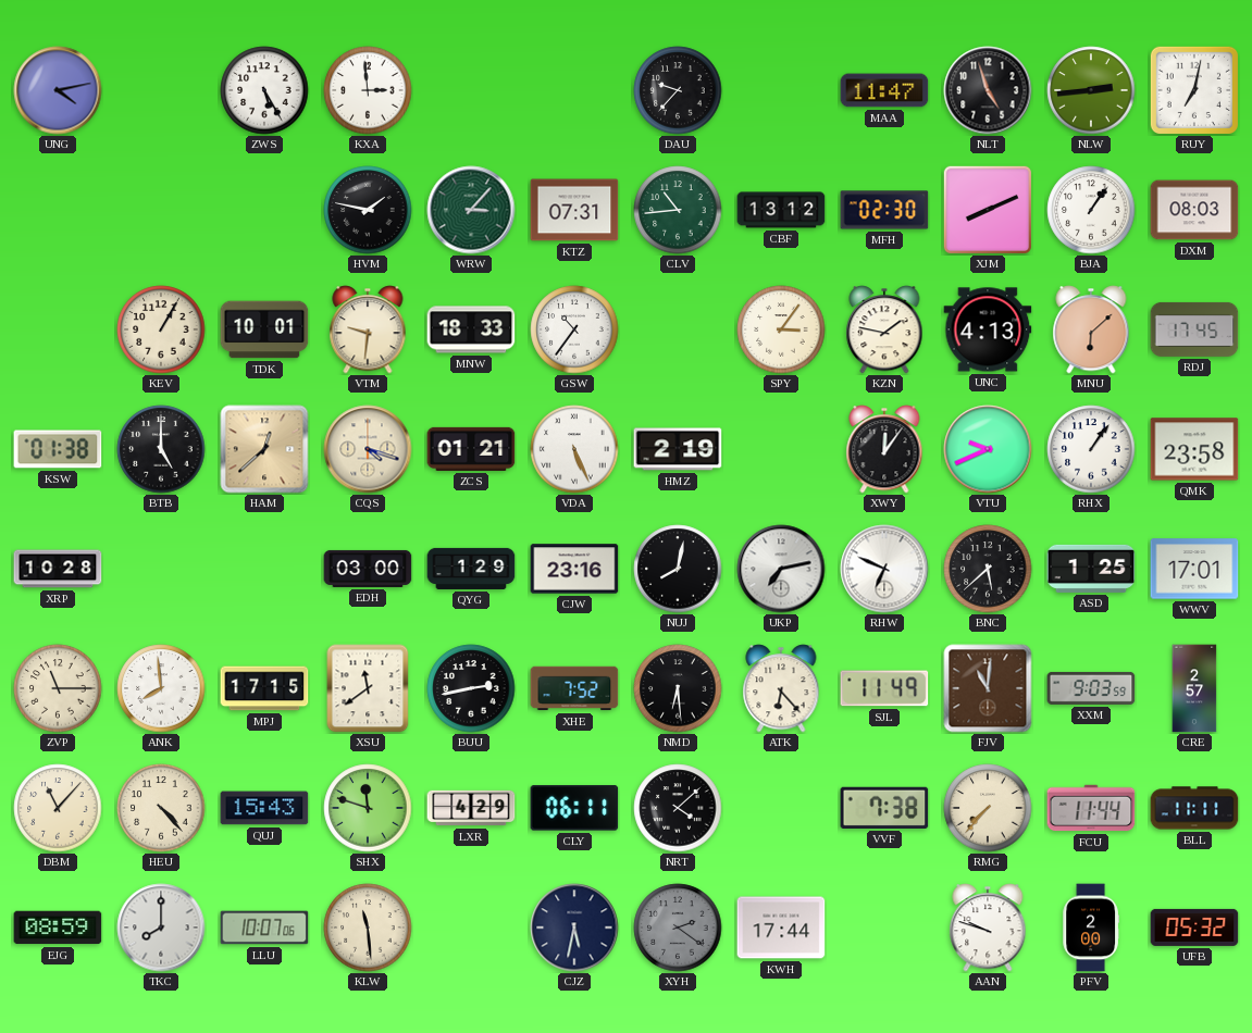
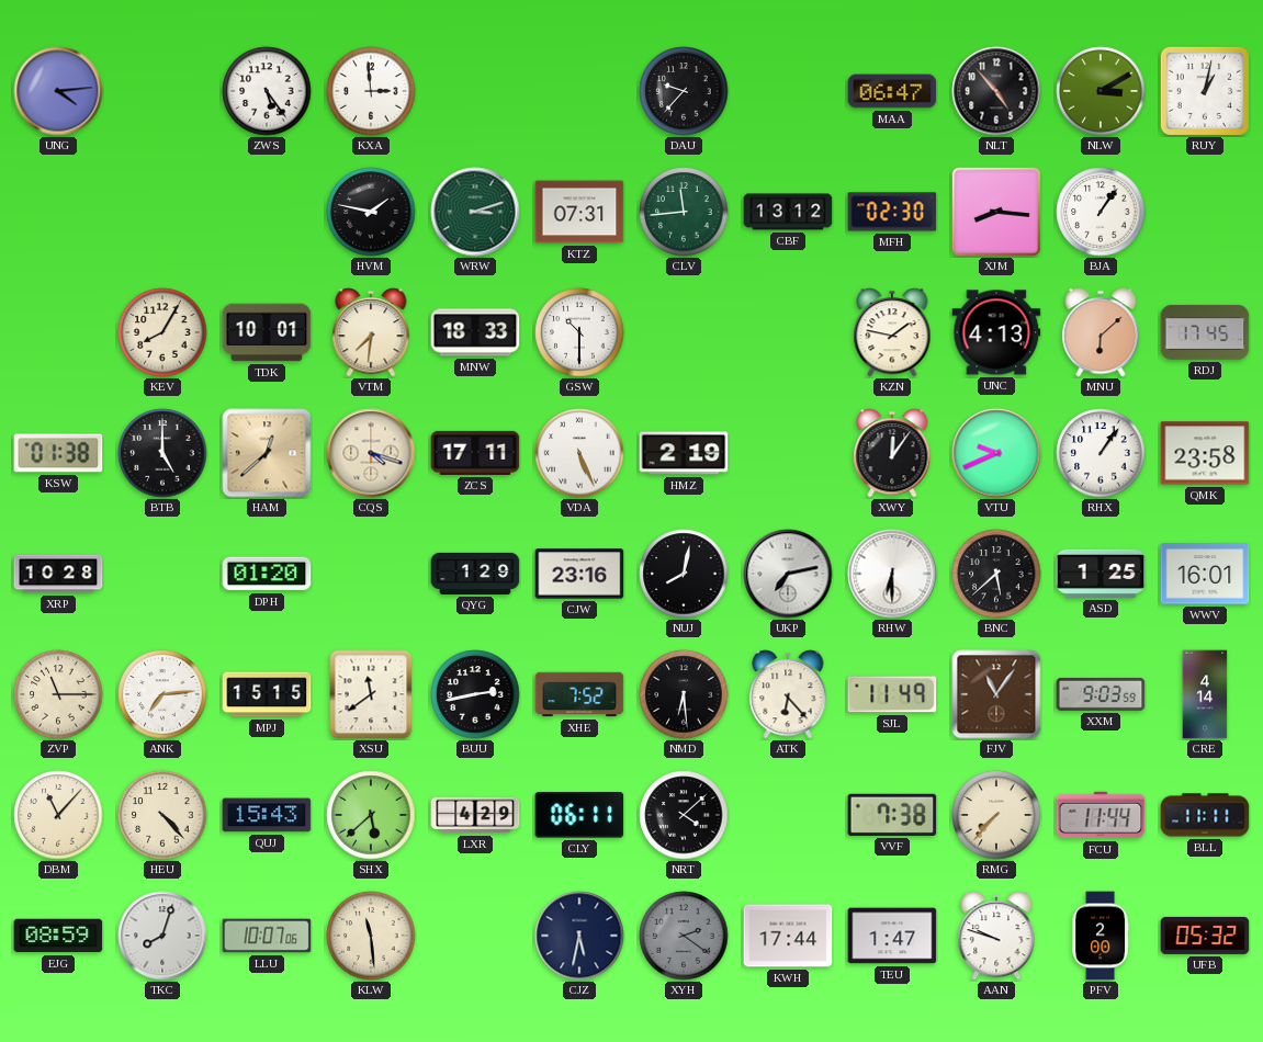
UNG: 4:13 -> 4:14
ZWS: 5:25 -> 5:24
MAA: 11:47 -> 06:47
NLT: 4:57 -> 4:53
NLW: 2:44 -> 3:10
RUY: 7:02 -> 1:02
WRW: 3:07 -> 3:12
CLV: 10:44 -> 11:44
XJM: 8:11 -> 8:16
DXM: 08:03 -> none
KEV: 1:05 -> 8:05
VTM: 9:31 -> 7:31
GSW: 10:36 -> 10:30
SPY: 3:06 -> none
ZCS: 01:21 -> 17:11
DPH: none -> 01:20
EDH: 03:00 -> none
RHW: 6:49 -> 6:30
WWV: 17:01 -> 16:01
ANK: 7:59 -> 7:14
MPJ: 17:15 -> 15:15
FJV: 11:01 -> 11:06
CRE: 2:57 -> 4:14
SHX: 11:48 -> 5:38
TKC: 8:00 -> 8:03
TEU: none -> 1:47
